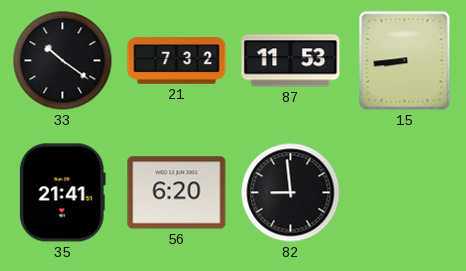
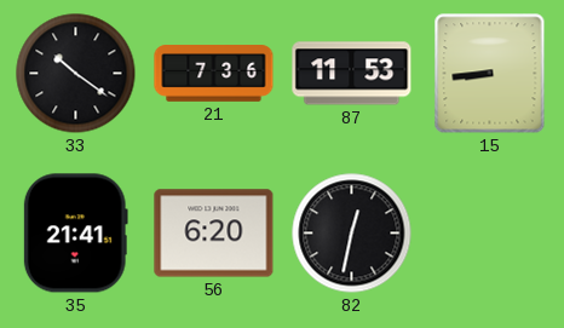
21: 7:32 -> 7:36
82: 8:59 -> 12:32
